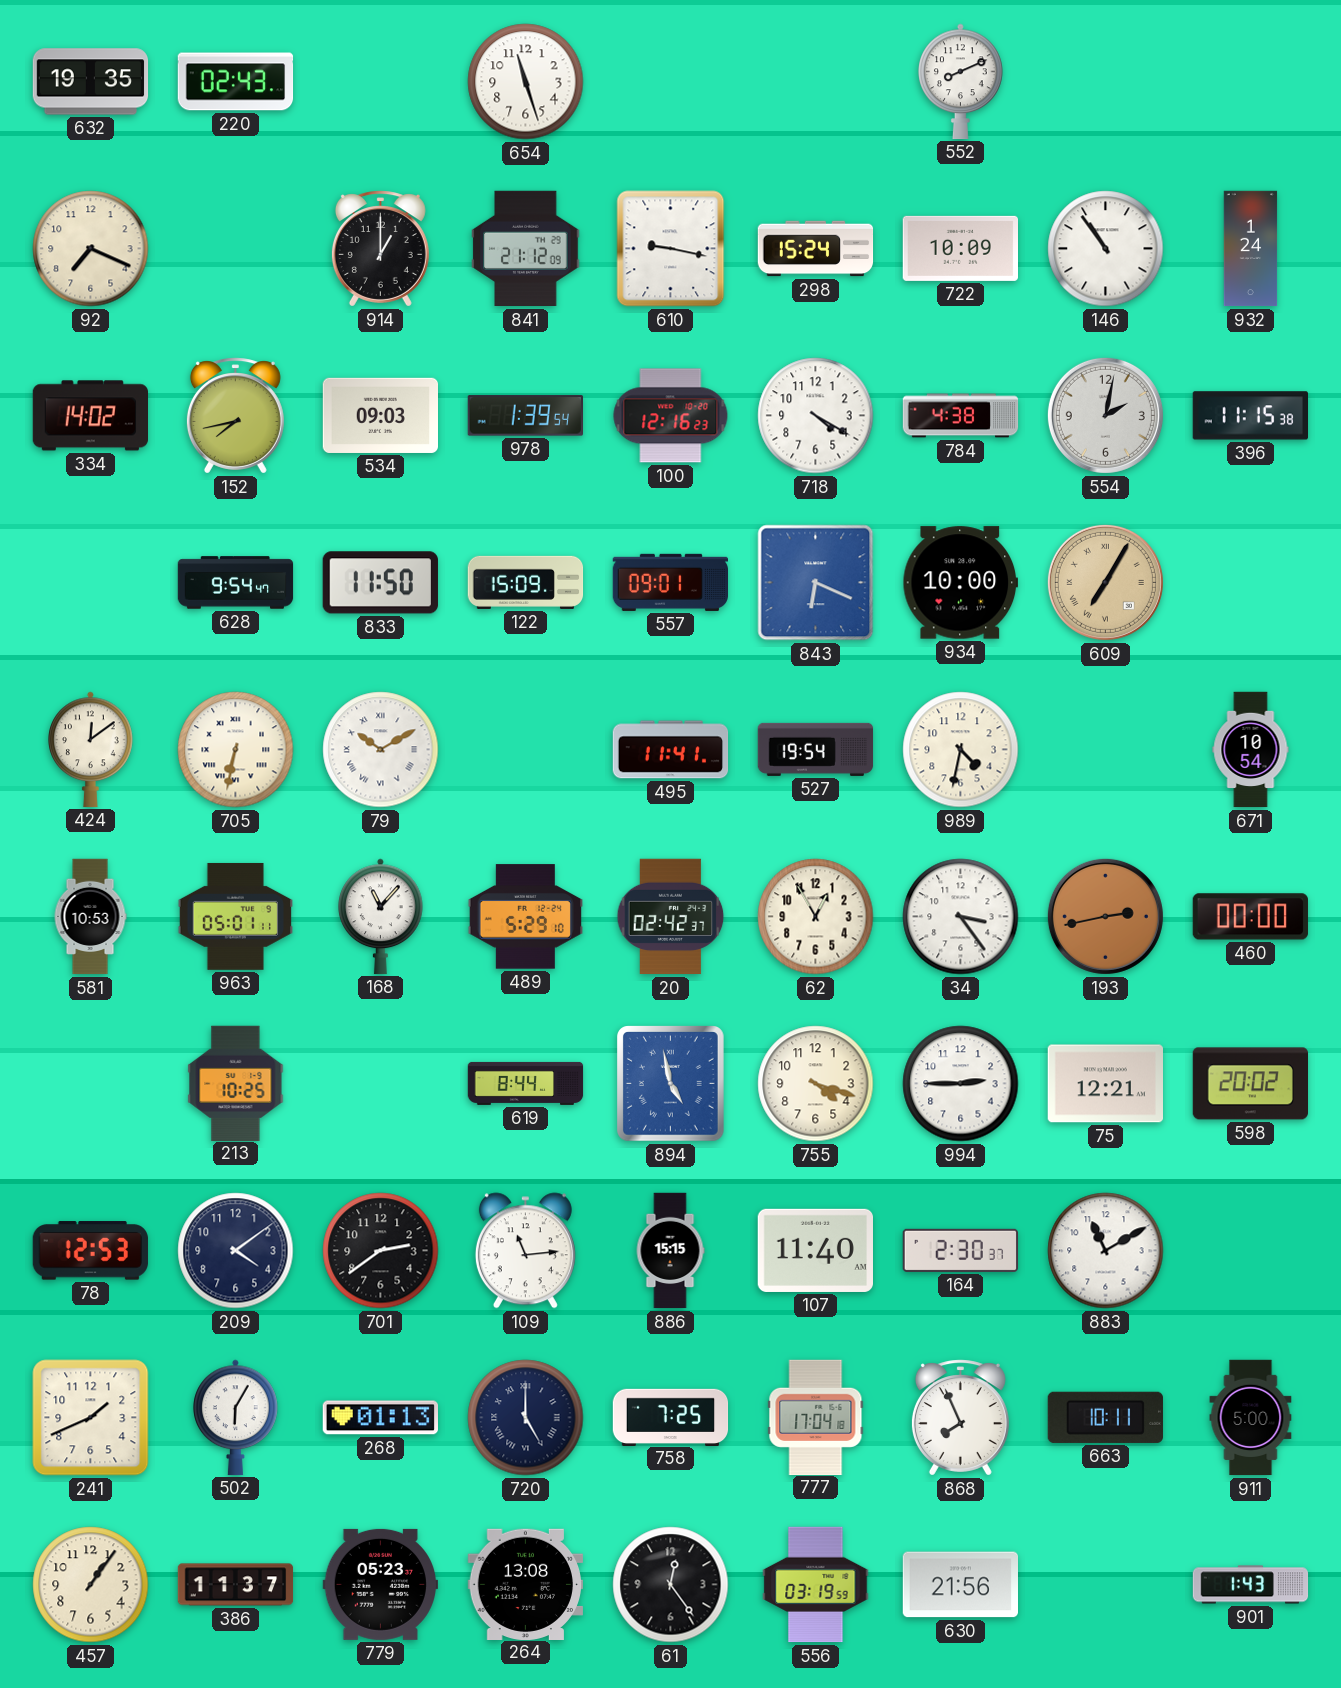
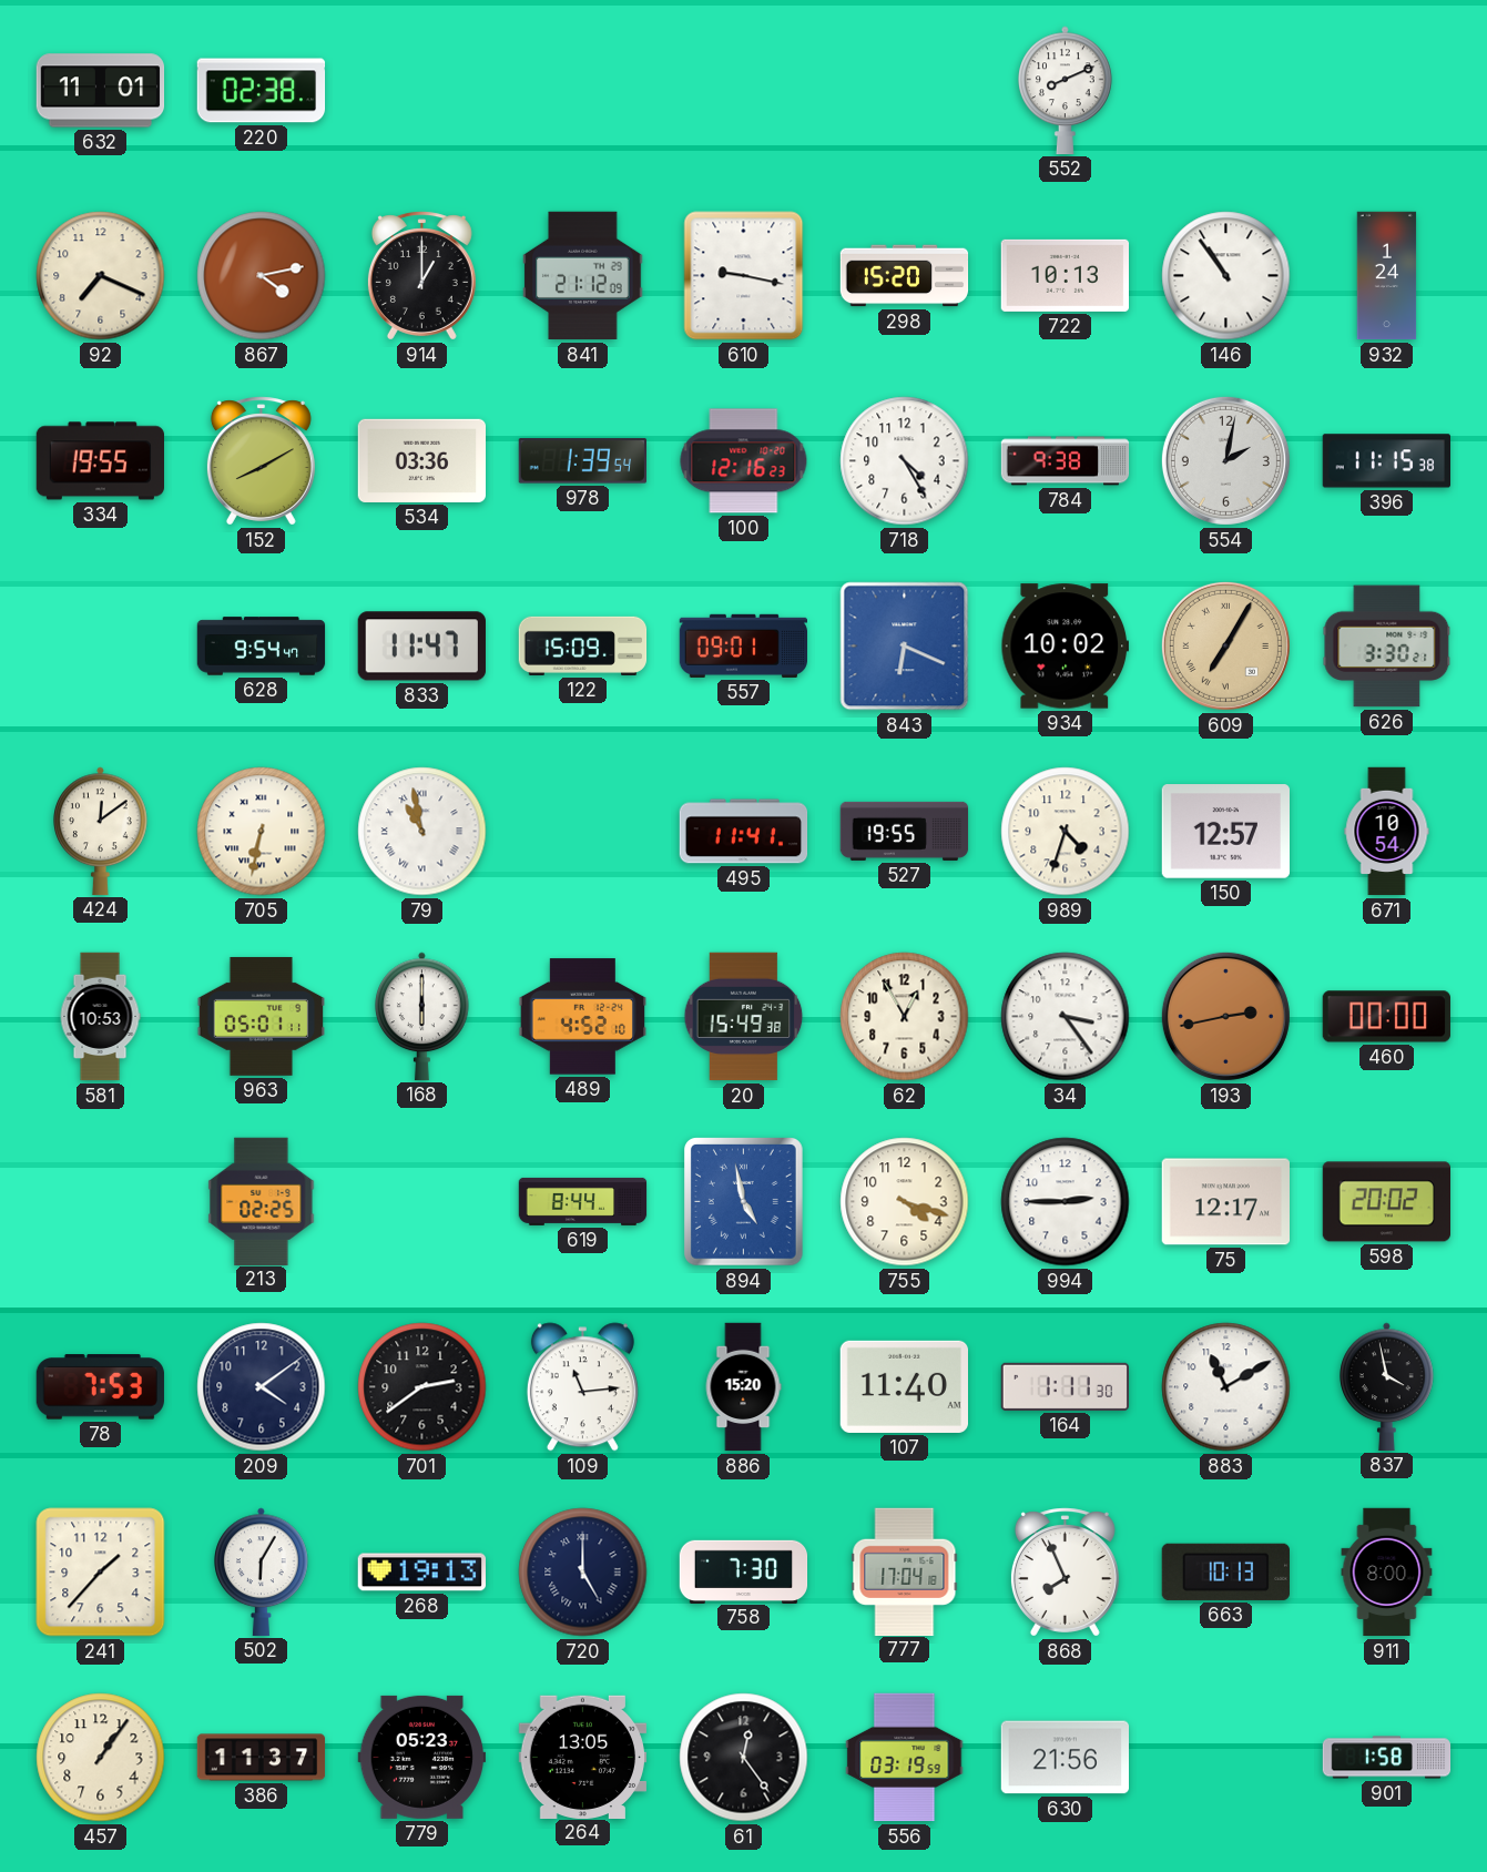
632: 19:35 -> 11:01
220: 02:43 -> 02:38
654: 11:27 -> none
867: none -> 4:13
298: 15:24 -> 15:20
722: 10:09 -> 10:13
334: 14:02 -> 19:55
152: 7:43 -> 8:10
534: 09:03 -> 03:36
718: 4:20 -> 4:25
784: 4:38 -> 9:38
833: 11:50 -> 11:47
934: 10:00 -> 10:02
626: none -> 3:30
79: 10:10 -> 10:58
527: 19:54 -> 19:55
989: 4:32 -> 4:33
150: none -> 12:57
168: 11:07 -> 6:00
489: 5:29 -> 4:52
20: 02:42 -> 15:49
213: 10:25 -> 02:25
75: 12:21 -> 12:17
78: 12:53 -> 7:53
886: 15:15 -> 15:20
164: 2:30 -> 1:11
837: none -> 3:58
241: 1:41 -> 1:37
268: 01:13 -> 19:13
758: 7:25 -> 7:30
663: 10:11 -> 10:13
911: 5:00 -> 8:00
264: 13:08 -> 13:05
901: 1:43 -> 1:58
